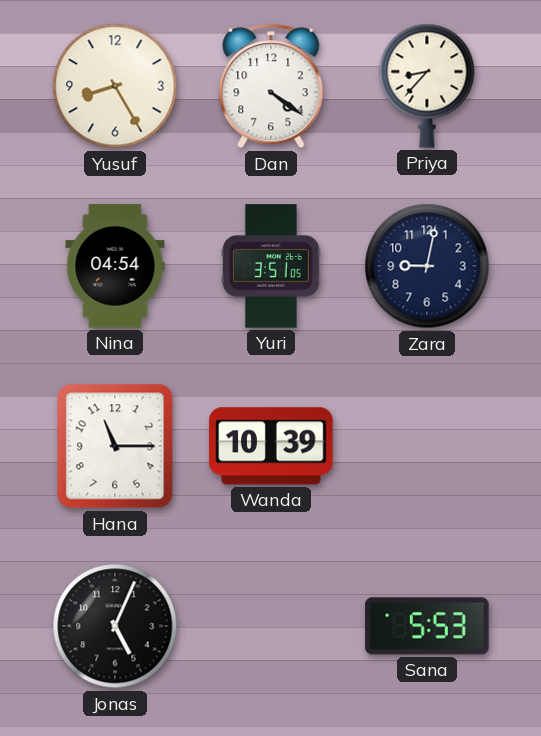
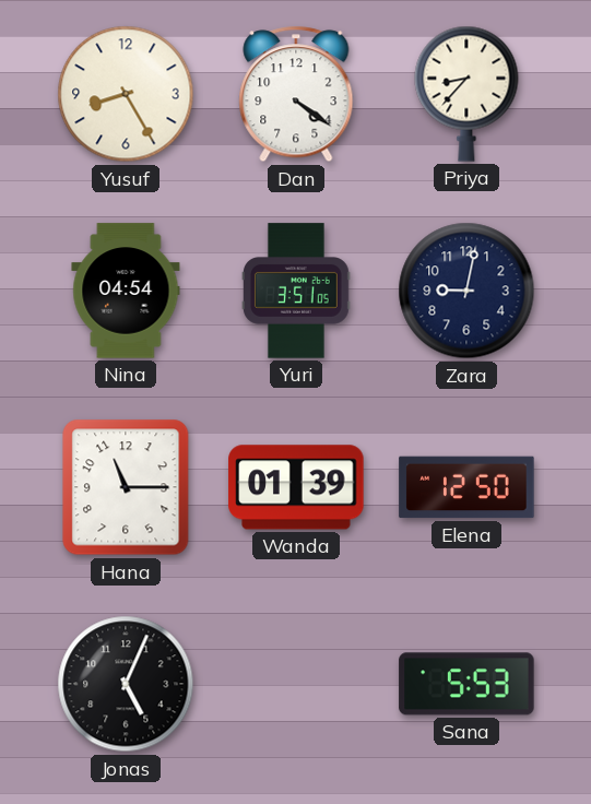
Wanda: 10:39 -> 01:39
Elena: none -> 12:50
